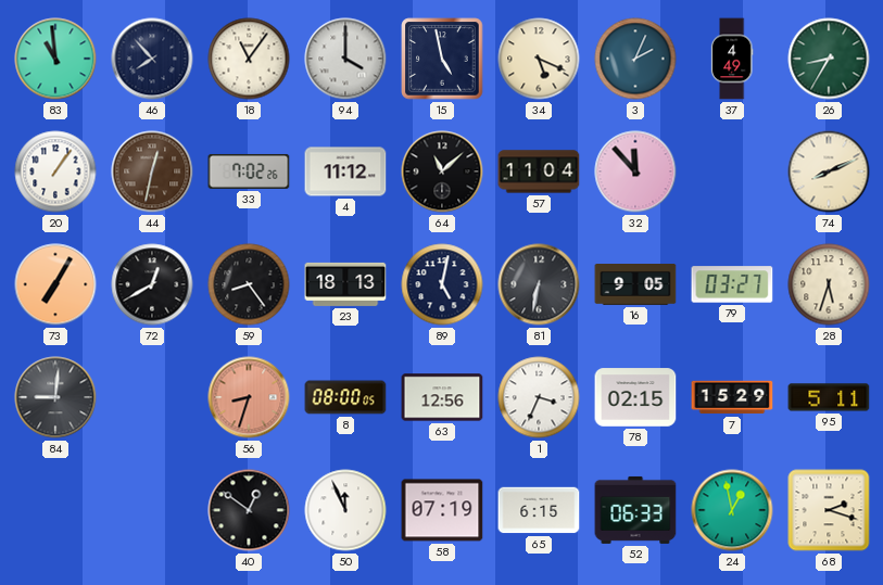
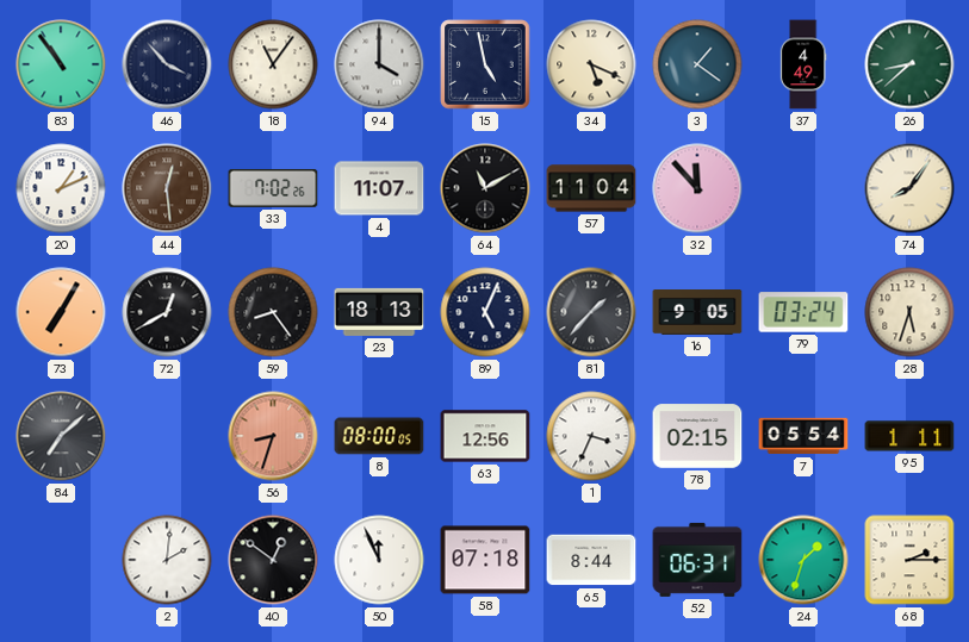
83: 10:59 -> 10:54
46: 7:53 -> 3:53
3: 2:04 -> 1:21
26: 8:35 -> 8:38
20: 1:06 -> 1:11
44: 12:32 -> 12:29
4: 11:12 -> 11:07
64: 11:08 -> 11:10
74: 8:11 -> 8:06
89: 5:02 -> 5:04
81: 6:32 -> 1:37
79: 03:27 -> 03:24
84: 9:01 -> 7:08
7: 15:29 -> 05:54
95: 5:11 -> 1:11
2: none -> 2:01
58: 07:19 -> 07:18
65: 6:15 -> 8:44
52: 06:33 -> 06:31
24: 12:58 -> 1:33
68: 2:18 -> 2:15
